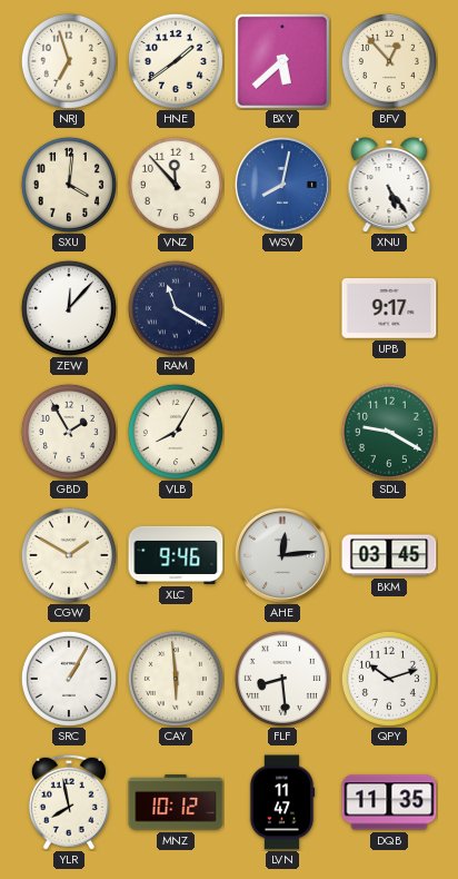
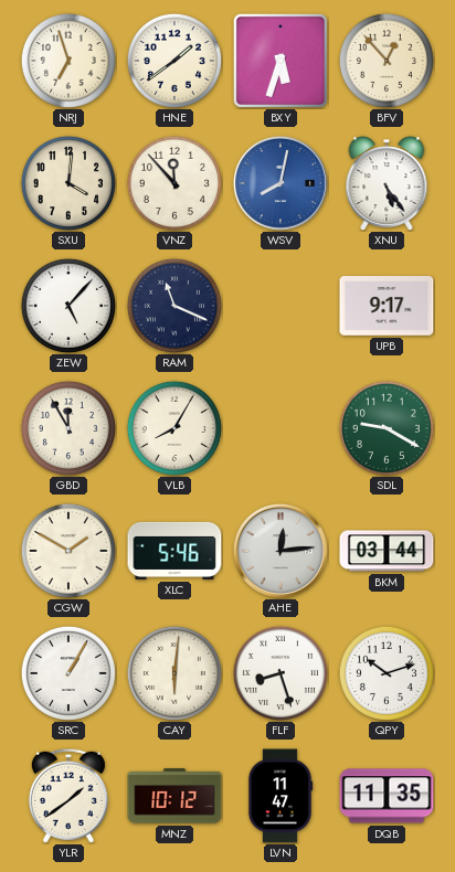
BXY: 5:38 -> 5:33
ZEW: 12:07 -> 5:07
RAM: 11:20 -> 11:19
GBD: 1:55 -> 11:55
XLC: 9:46 -> 5:46
BKM: 03:45 -> 03:44
CAY: 5:59 -> 6:01
FLF: 8:29 -> 8:27
YLR: 7:58 -> 1:39
